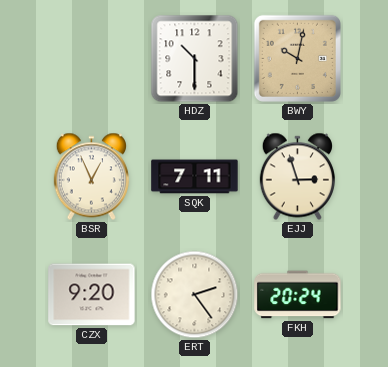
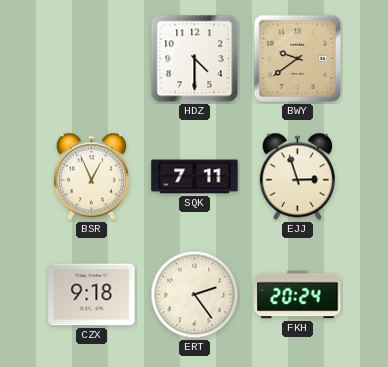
HDZ: 10:30 -> 4:30
BWY: 10:02 -> 9:39
CZX: 9:20 -> 9:18
